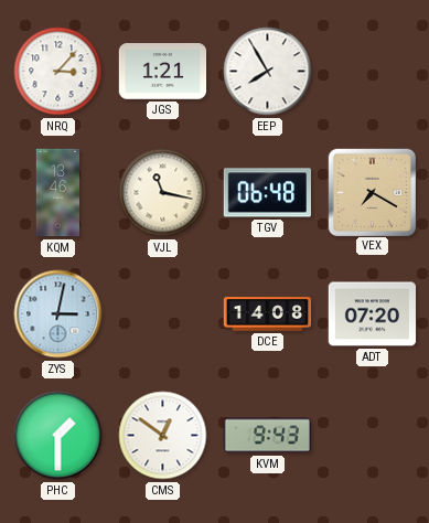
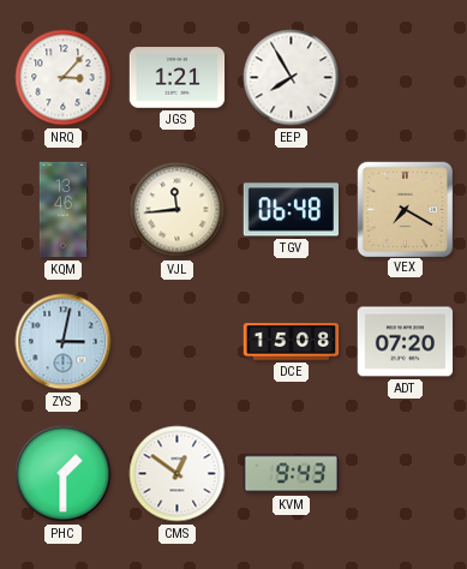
VJL: 11:17 -> 11:44
DCE: 14:08 -> 15:08
